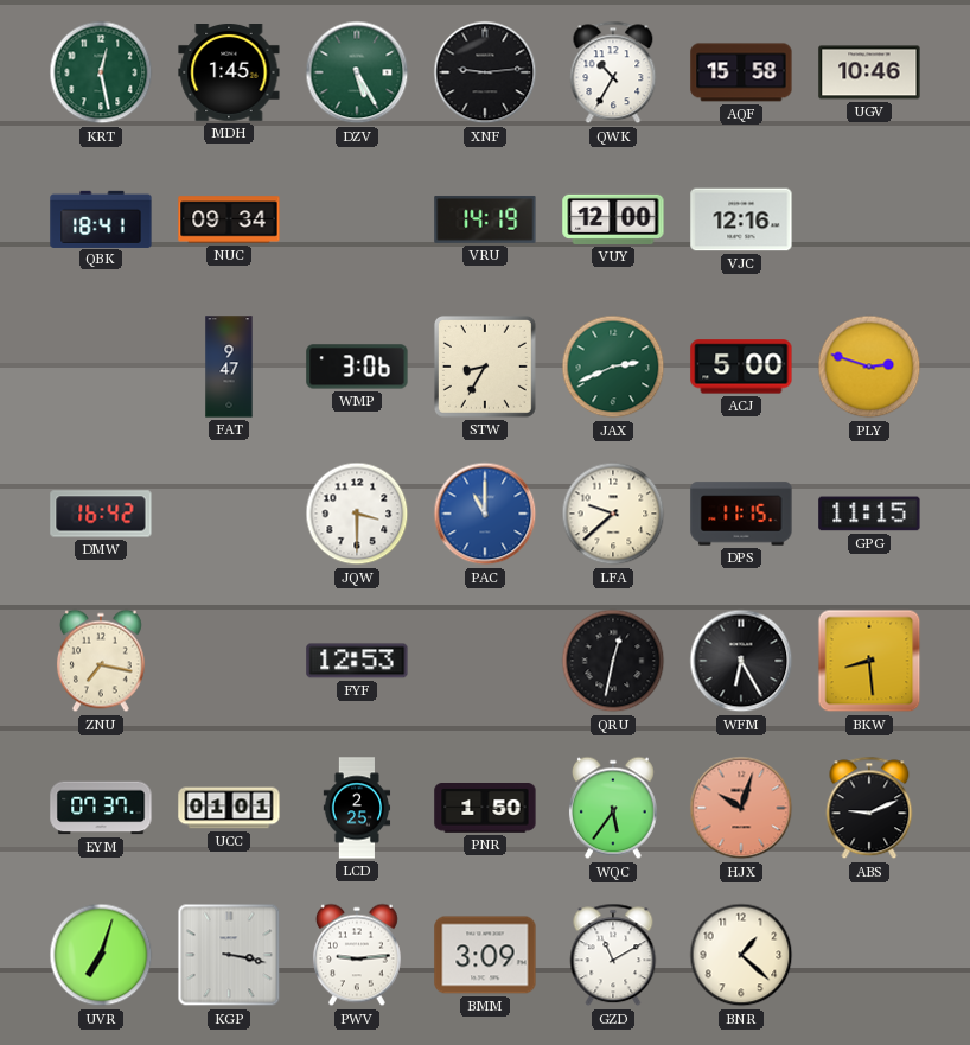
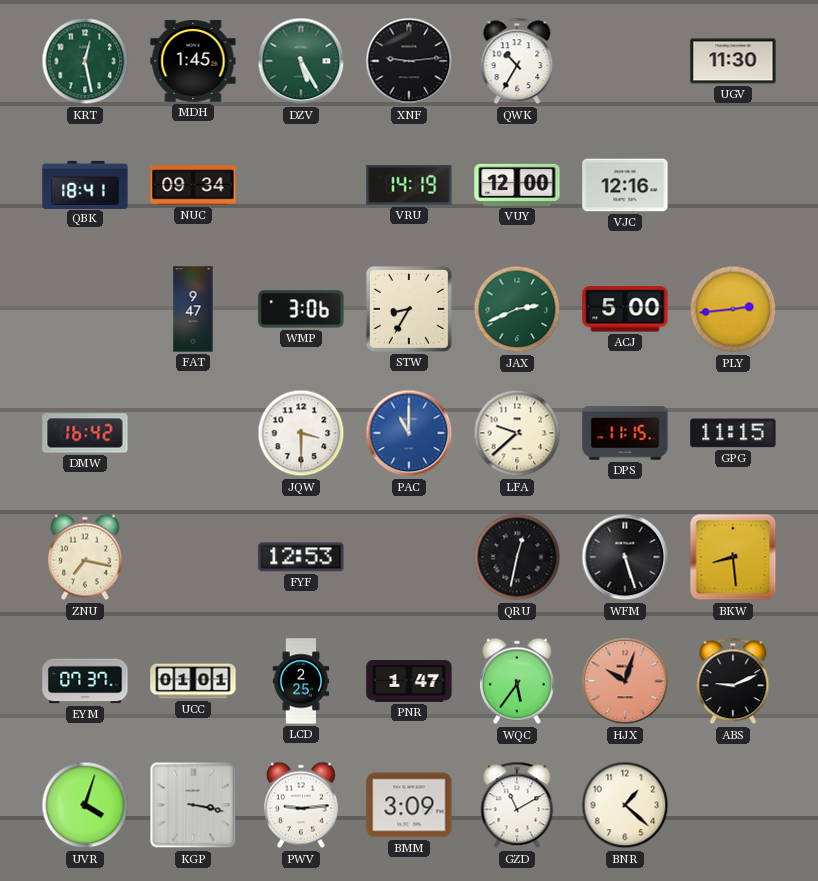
AQF: 15:58 -> none
UGV: 10:46 -> 11:30
PLY: 2:48 -> 2:44
WFM: 6:25 -> 5:27
PNR: 1:50 -> 1:47
UVR: 7:03 -> 4:03
